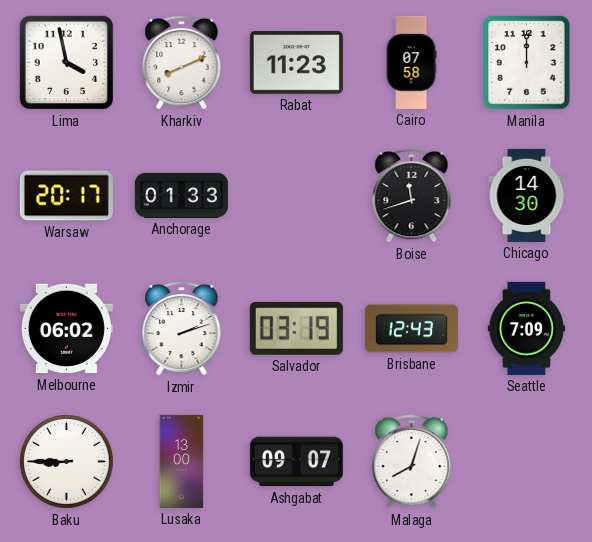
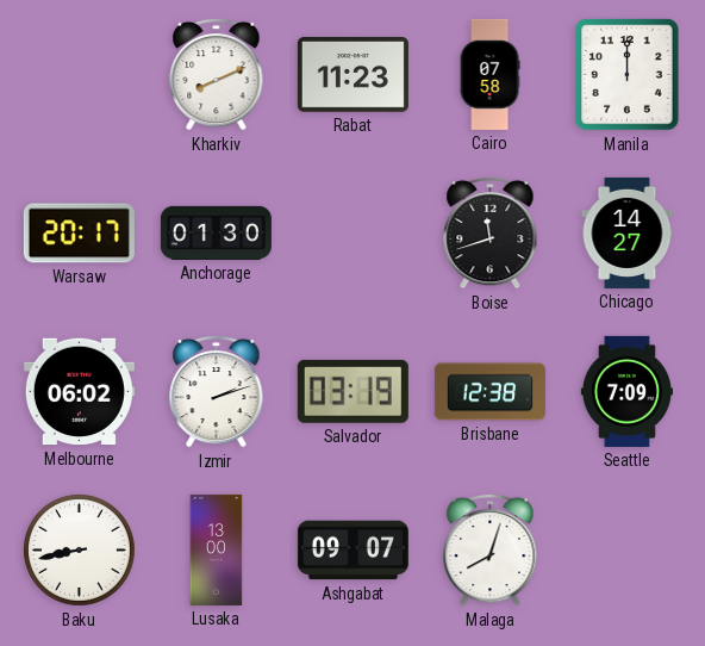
Lima: 3:58 -> none
Anchorage: 01:33 -> 01:30
Chicago: 14:30 -> 14:27
Brisbane: 12:43 -> 12:38
Baku: 8:45 -> 8:43
